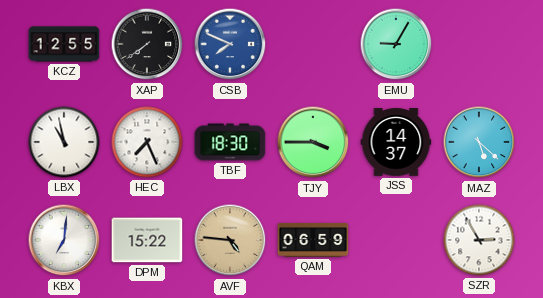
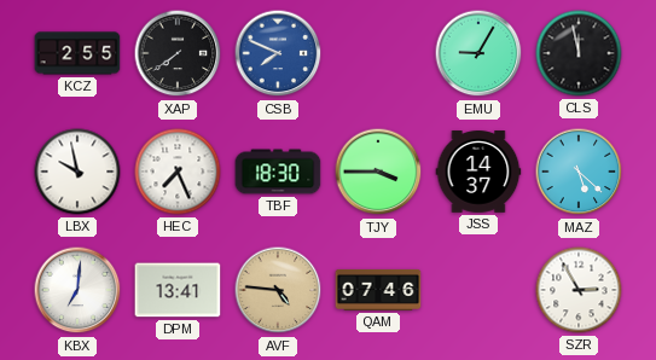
KCZ: 12:55 -> 2:55
CLS: none -> 11:58
LBX: 10:58 -> 9:58
DPM: 15:22 -> 13:41
QAM: 06:59 -> 07:46
